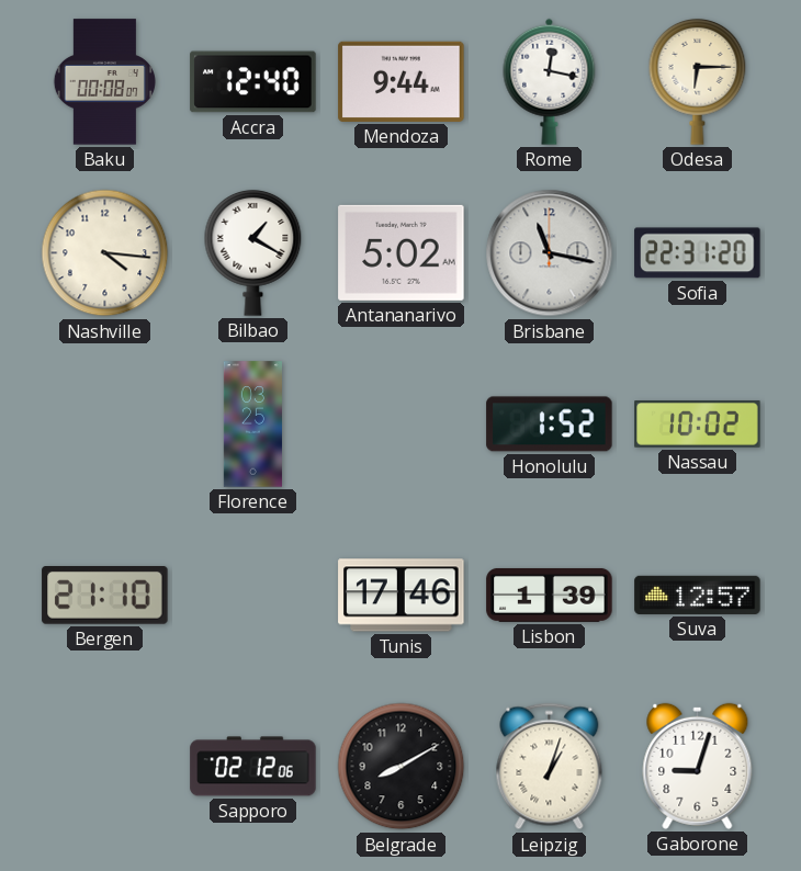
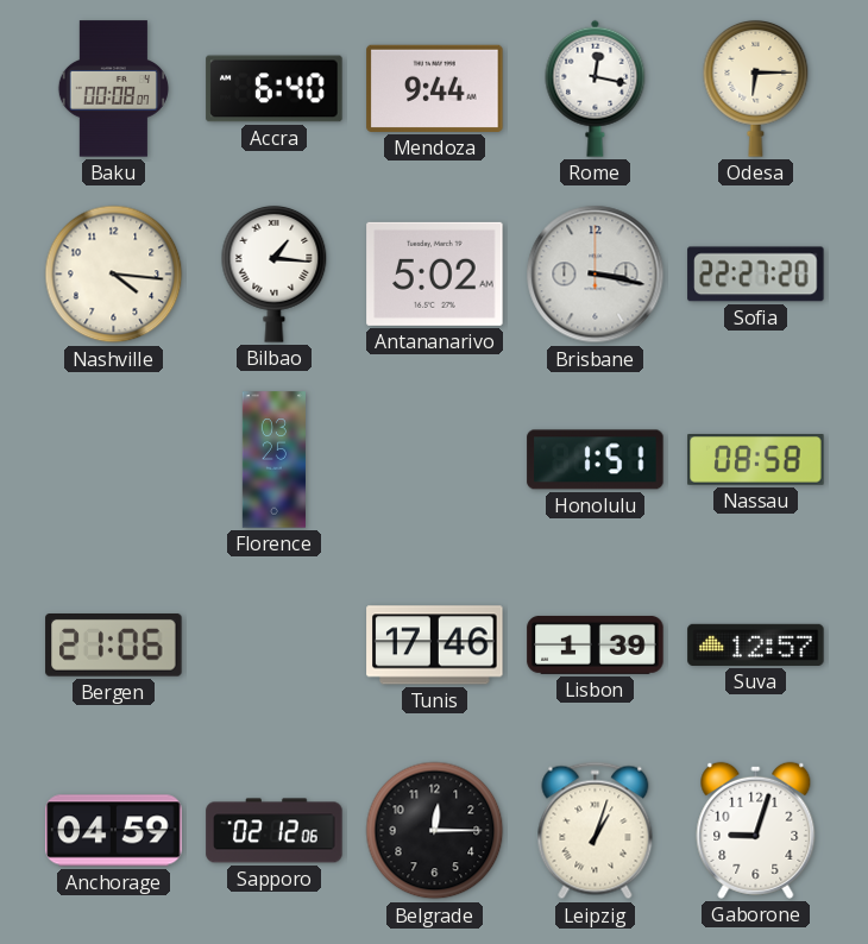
Accra: 12:40 -> 6:40
Bilbao: 1:20 -> 1:16
Brisbane: 11:17 -> 3:17
Sofia: 22:31 -> 22:27
Honolulu: 1:52 -> 1:51
Nassau: 10:02 -> 08:58
Bergen: 21:10 -> 21:06
Anchorage: none -> 04:59
Belgrade: 8:10 -> 12:15
